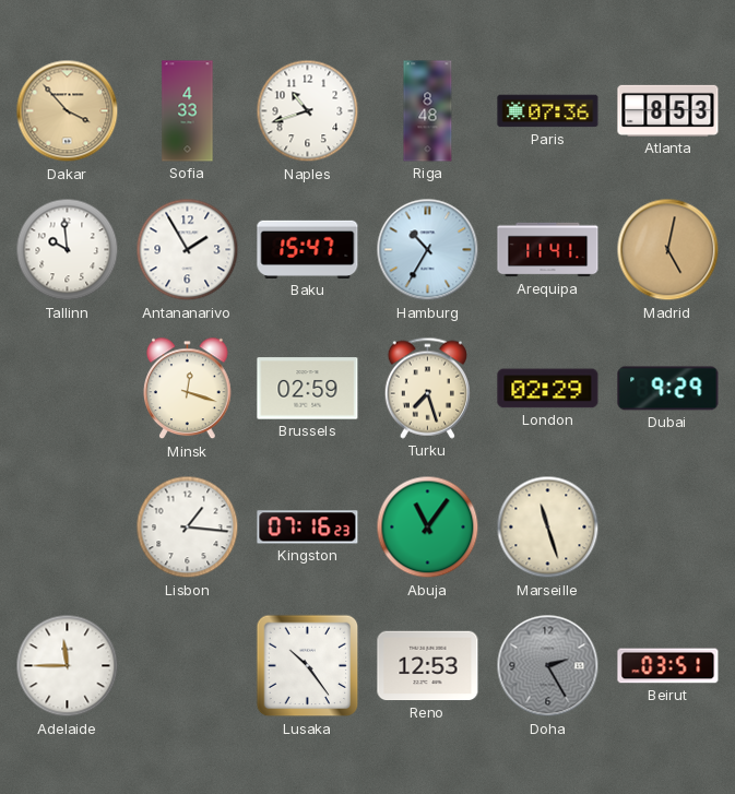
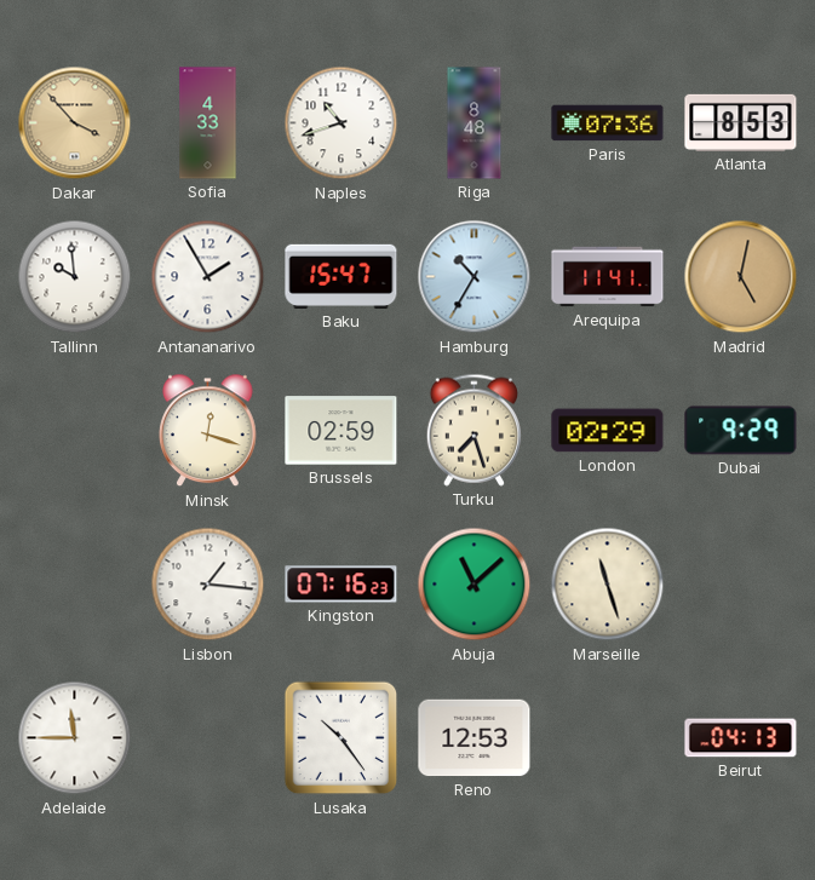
Abuja: 11:06 -> 11:08
Doha: 2:25 -> none
Beirut: 03:51 -> 04:13
